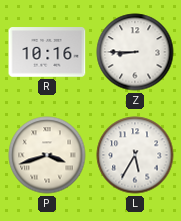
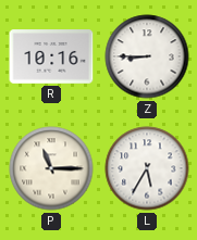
P: 3:42 -> 11:15
